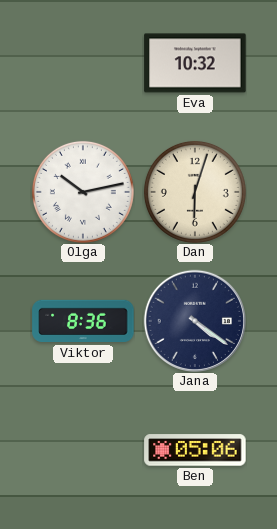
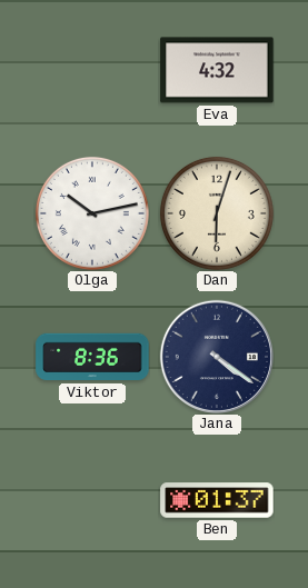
Eva: 10:32 -> 4:32
Ben: 05:06 -> 01:37
